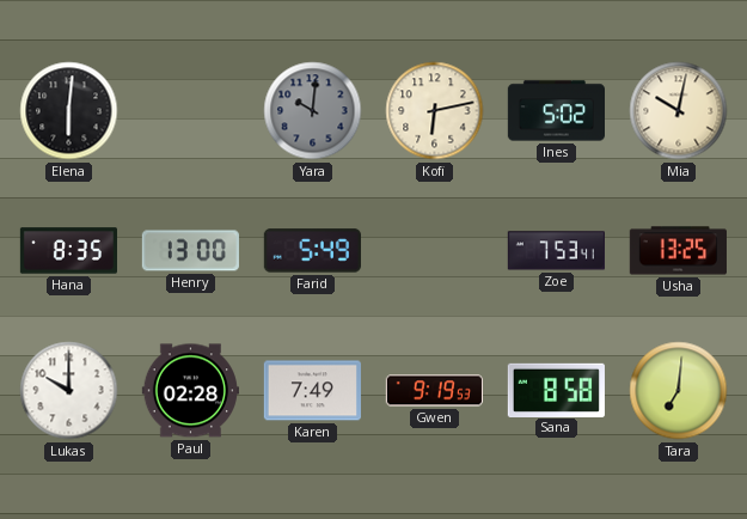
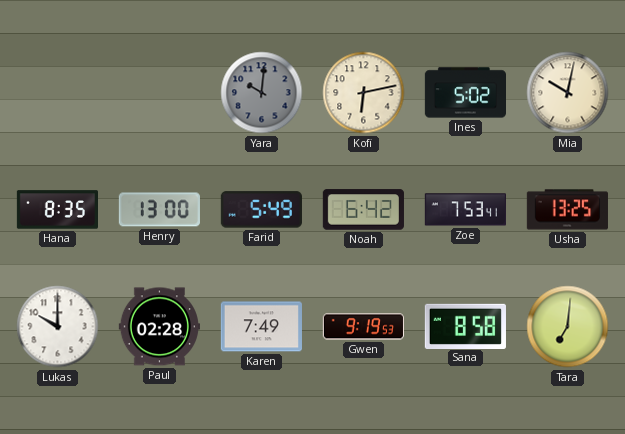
Elena: 6:01 -> none
Noah: none -> 6:42
